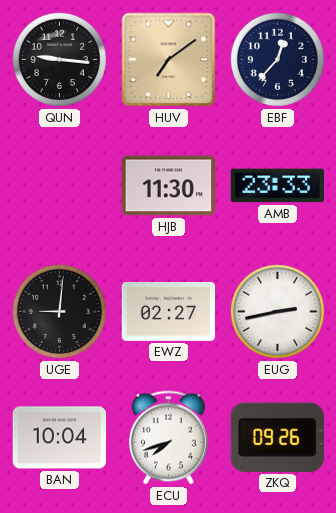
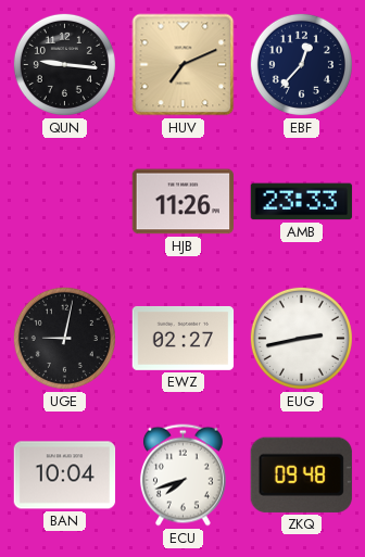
HUV: 7:09 -> 7:11
HJB: 11:30 -> 11:26
UGE: 9:01 -> 9:02
ZKQ: 09:26 -> 09:48
